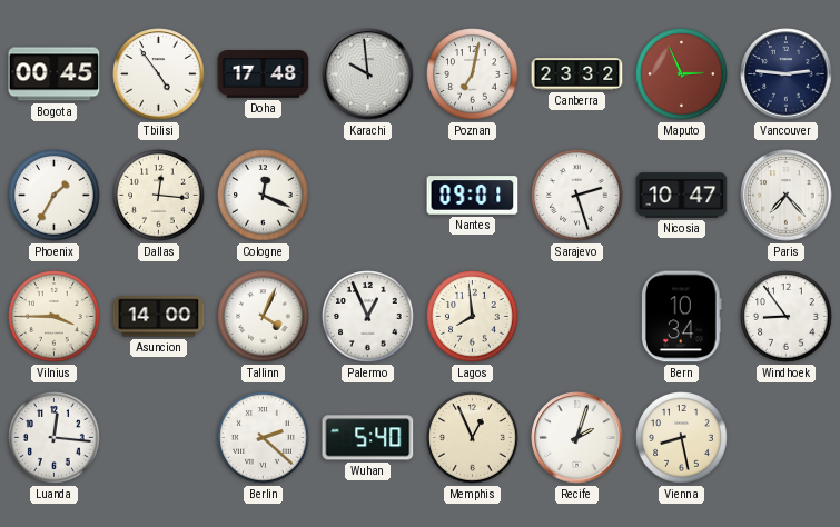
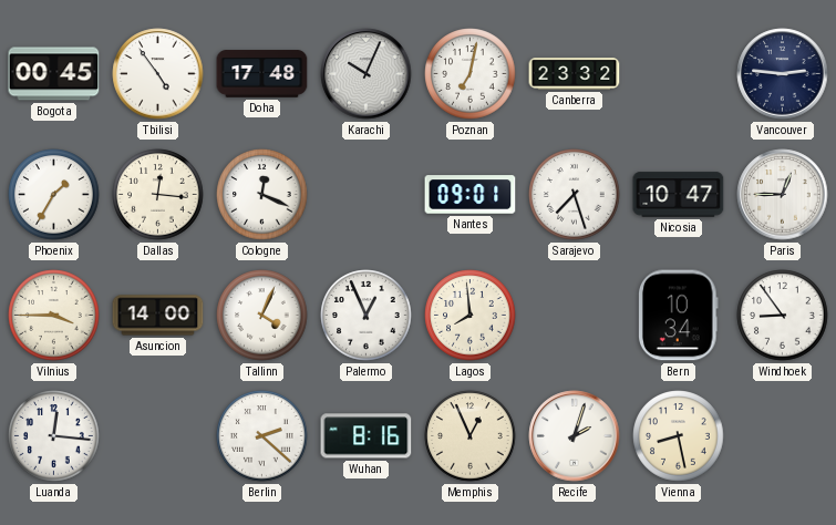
Karachi: 9:59 -> 10:04
Maputo: 2:56 -> none
Sarajevo: 2:27 -> 7:27
Paris: 7:23 -> 12:45
Wuhan: 5:40 -> 8:16
